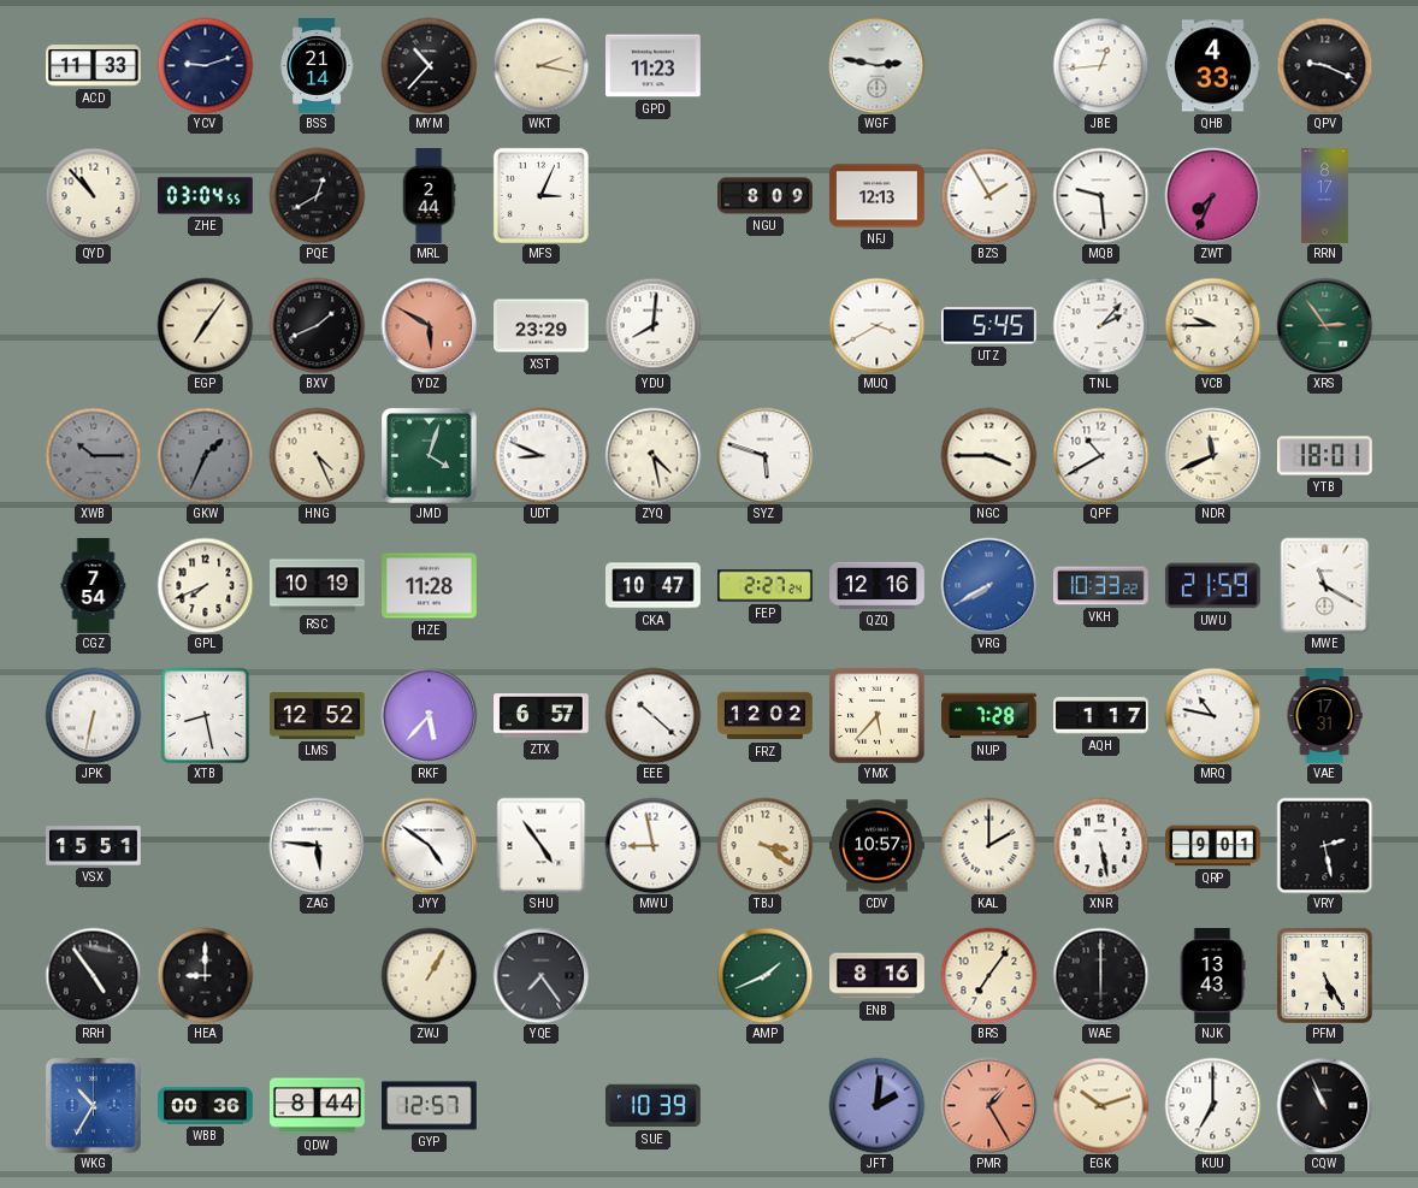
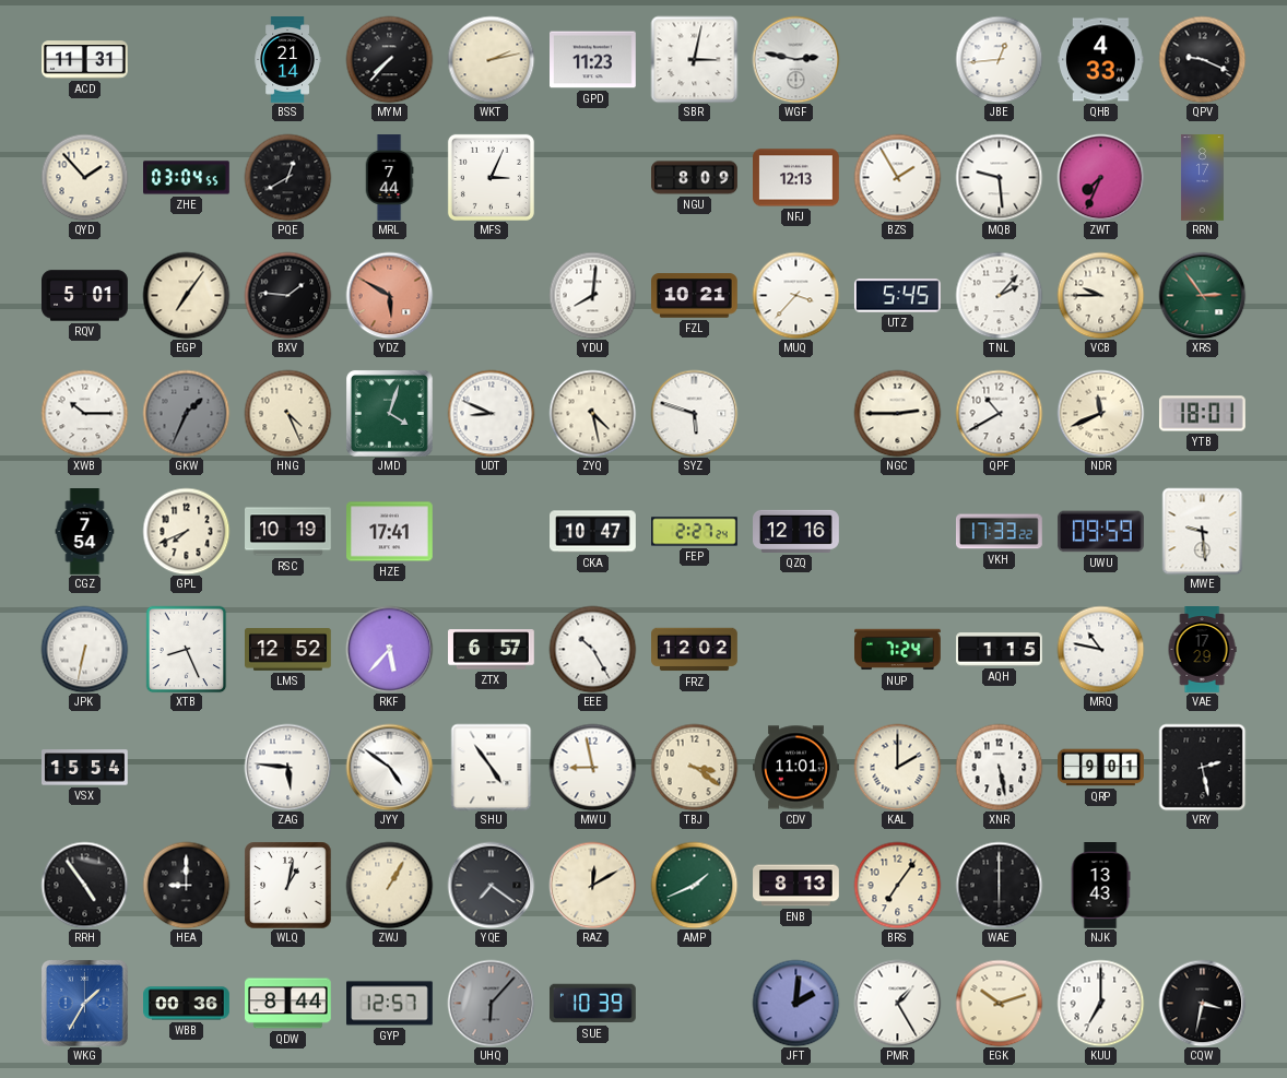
ACD: 11:33 -> 11:31
YCV: 9:12 -> none
MYM: 10:37 -> 7:37
WKT: 2:17 -> 2:13
SBR: none -> 3:02
QYD: 10:53 -> 1:53
MRL: 2:44 -> 7:44
RQV: none -> 5:01
BXV: 1:41 -> 1:46
XST: 23:29 -> none
FZL: none -> 10:21
MUQ: 3:40 -> 3:37
XWB dial: grey -> white
NGC: 3:45 -> 2:45
HZE: 11:28 -> 17:41
VRG: 7:40 -> none
VKH: 10:33 -> 17:33
UWU: 21:59 -> 09:59
MWE: 11:20 -> 9:29
XTB: 8:28 -> 8:26
EEE: 10:22 -> 10:25
YMX: 5:37 -> none
NUP: 7:28 -> 7:24
AQH: 1:17 -> 1:15
VAE: 17:31 -> 17:29
VSX: 15:51 -> 15:54
CDV: 10:57 -> 11:01
WLQ: none -> 1:02
YQE: 7:24 -> 7:21
RAZ: none -> 12:10
ENB: 8:16 -> 8:13
PFM: 5:25 -> none
WKG: 10:35 -> 1:35
UHQ: none -> 6:07
PMR dial: salmon -> white
CQW: 10:56 -> 3:32
